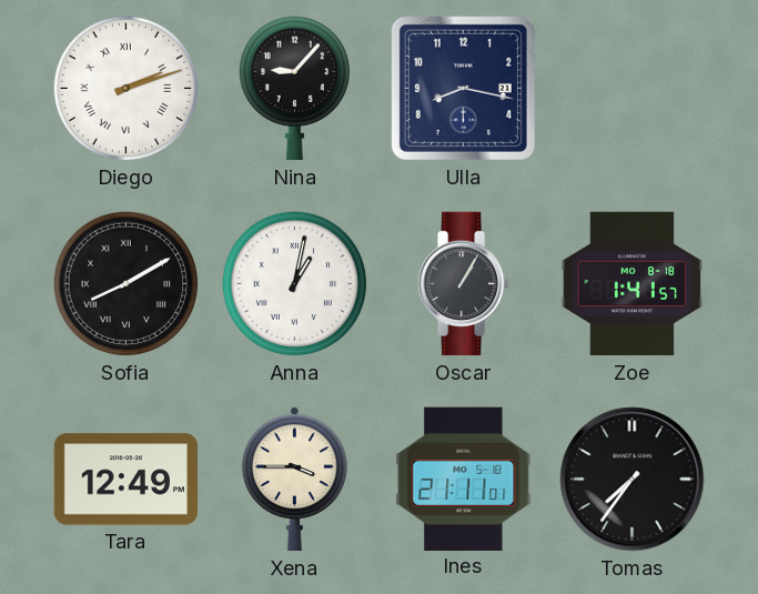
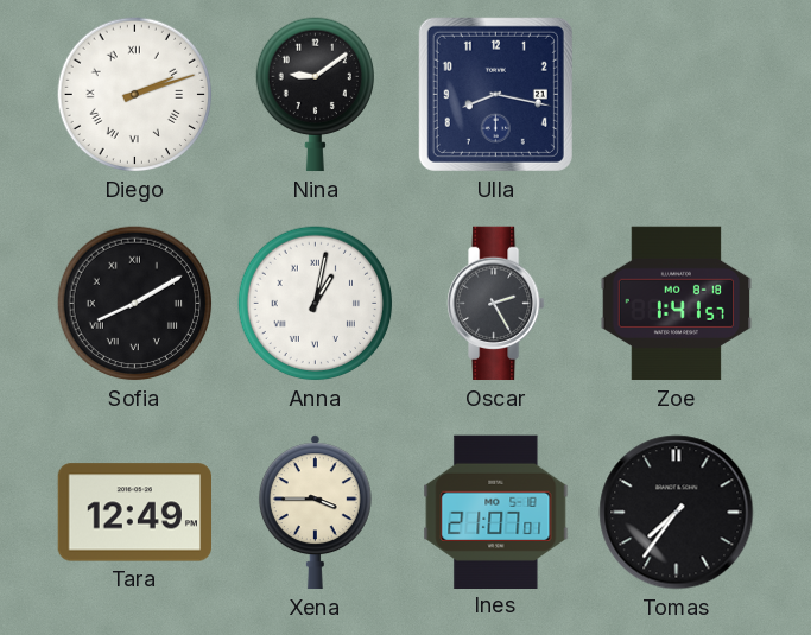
Nina: 9:07 -> 9:09
Oscar: 1:05 -> 2:25
Ines: 21:11 -> 21:07
